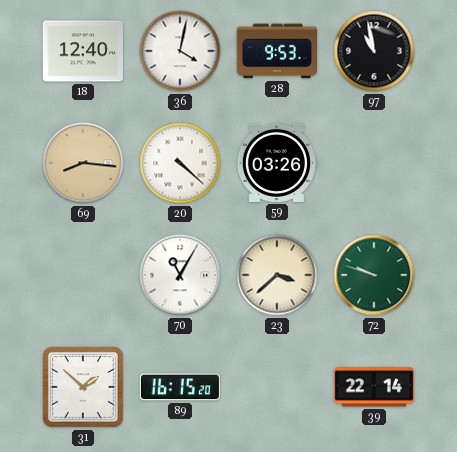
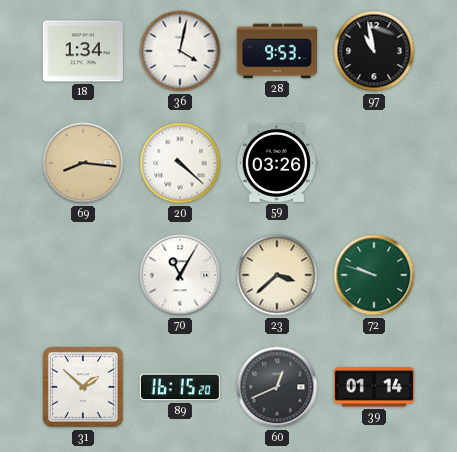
18: 12:40 -> 1:34
60: none -> 12:41
39: 22:14 -> 01:14
